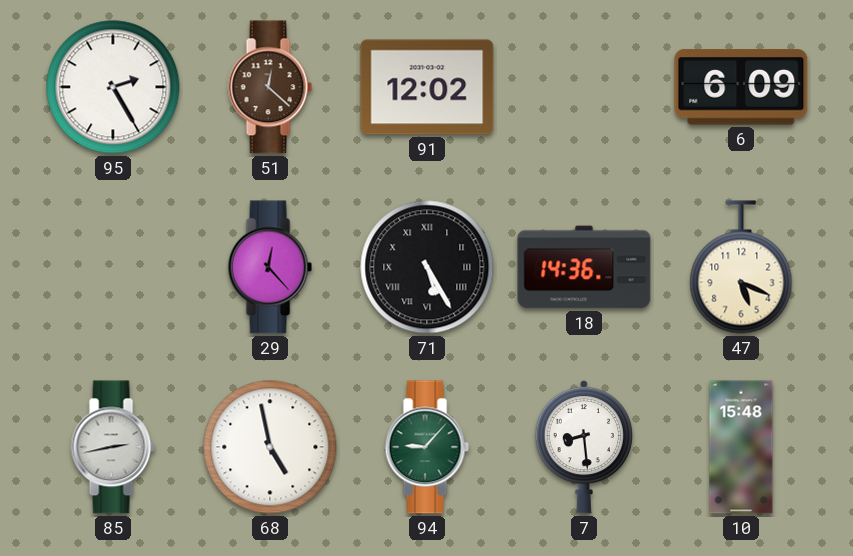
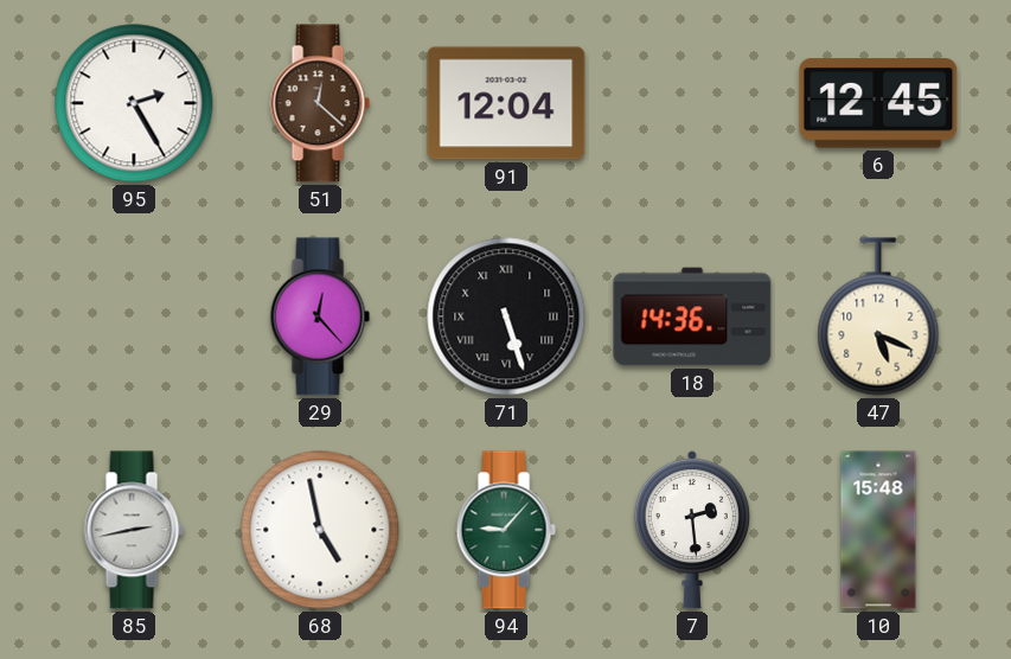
91: 12:02 -> 12:04
6: 6:09 -> 12:45
71: 5:25 -> 5:27
7: 8:29 -> 2:29
